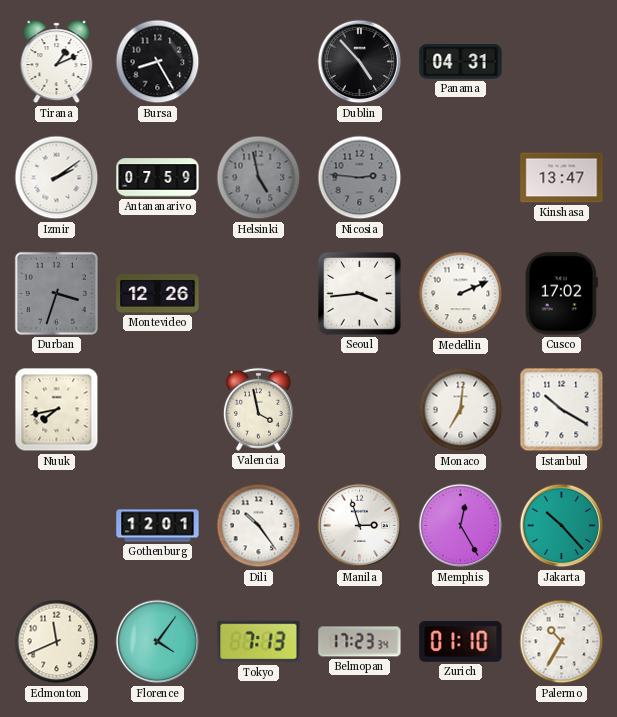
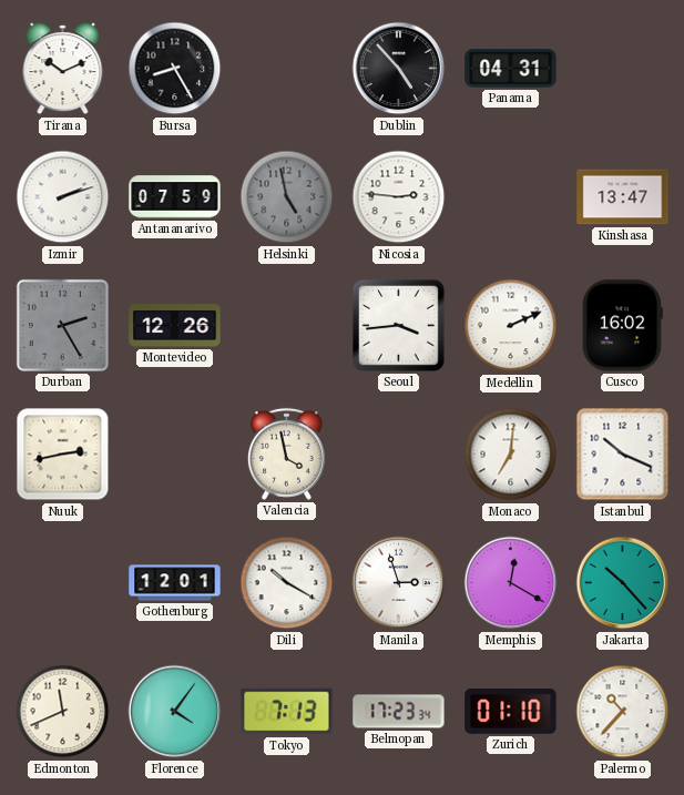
Tirana: 1:11 -> 10:11
Izmir: 2:09 -> 2:12
Nicosia dial: grey -> white
Durban: 3:33 -> 2:25
Cusco: 17:02 -> 16:02
Nuuk: 7:43 -> 2:43
Istanbul: 10:20 -> 10:19
Dili: 10:24 -> 10:20
Memphis: 12:25 -> 12:20
Palermo: 10:35 -> 10:37
